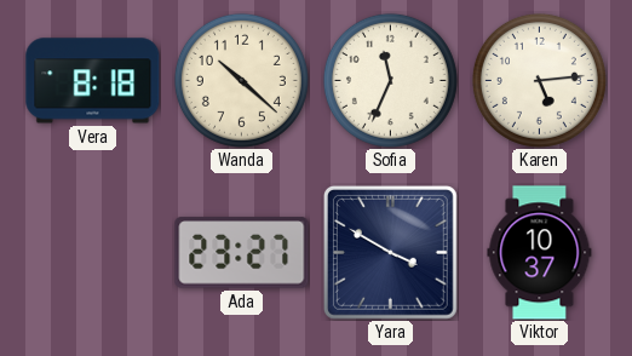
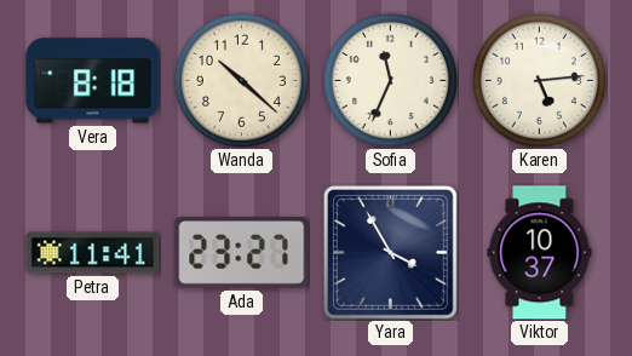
Petra: none -> 11:41
Yara: 3:50 -> 3:55
